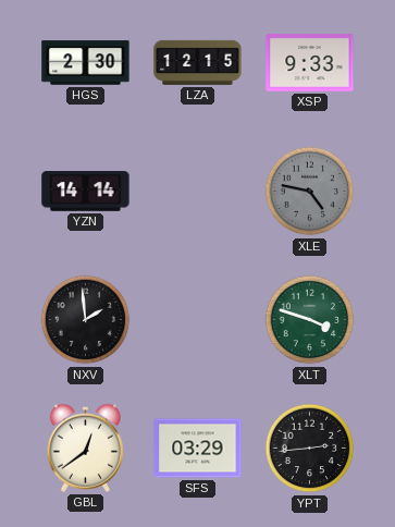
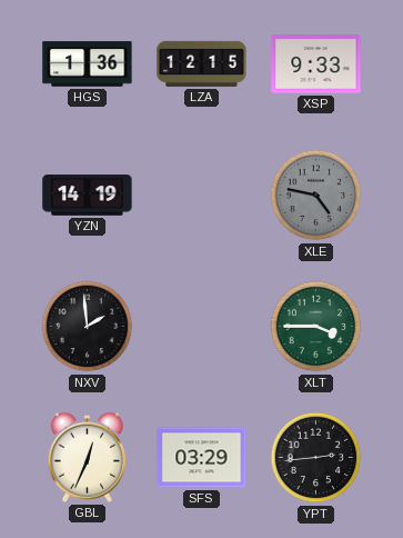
HGS: 2:30 -> 1:36
YZN: 14:14 -> 14:19
XLT: 3:48 -> 3:45
GBL: 12:39 -> 12:34
